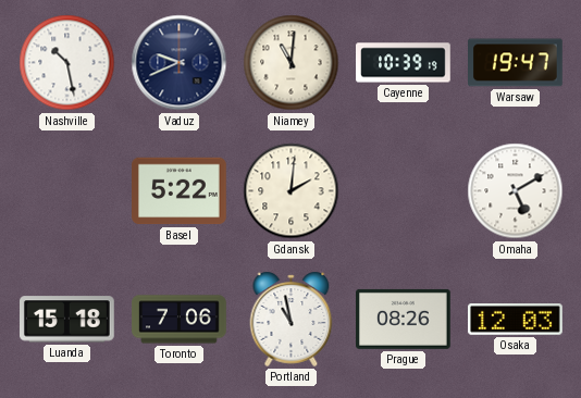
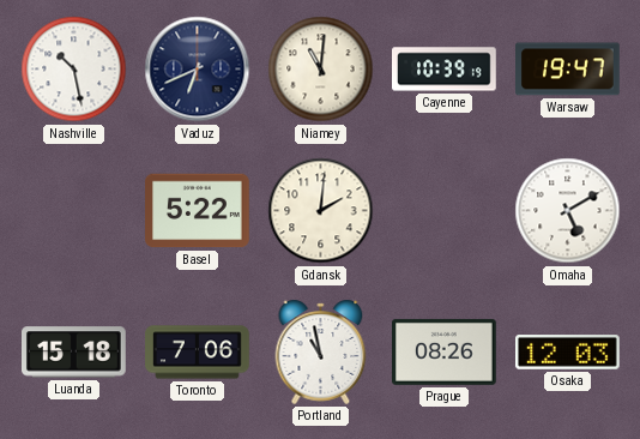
Vaduz: 9:41 -> 6:41
